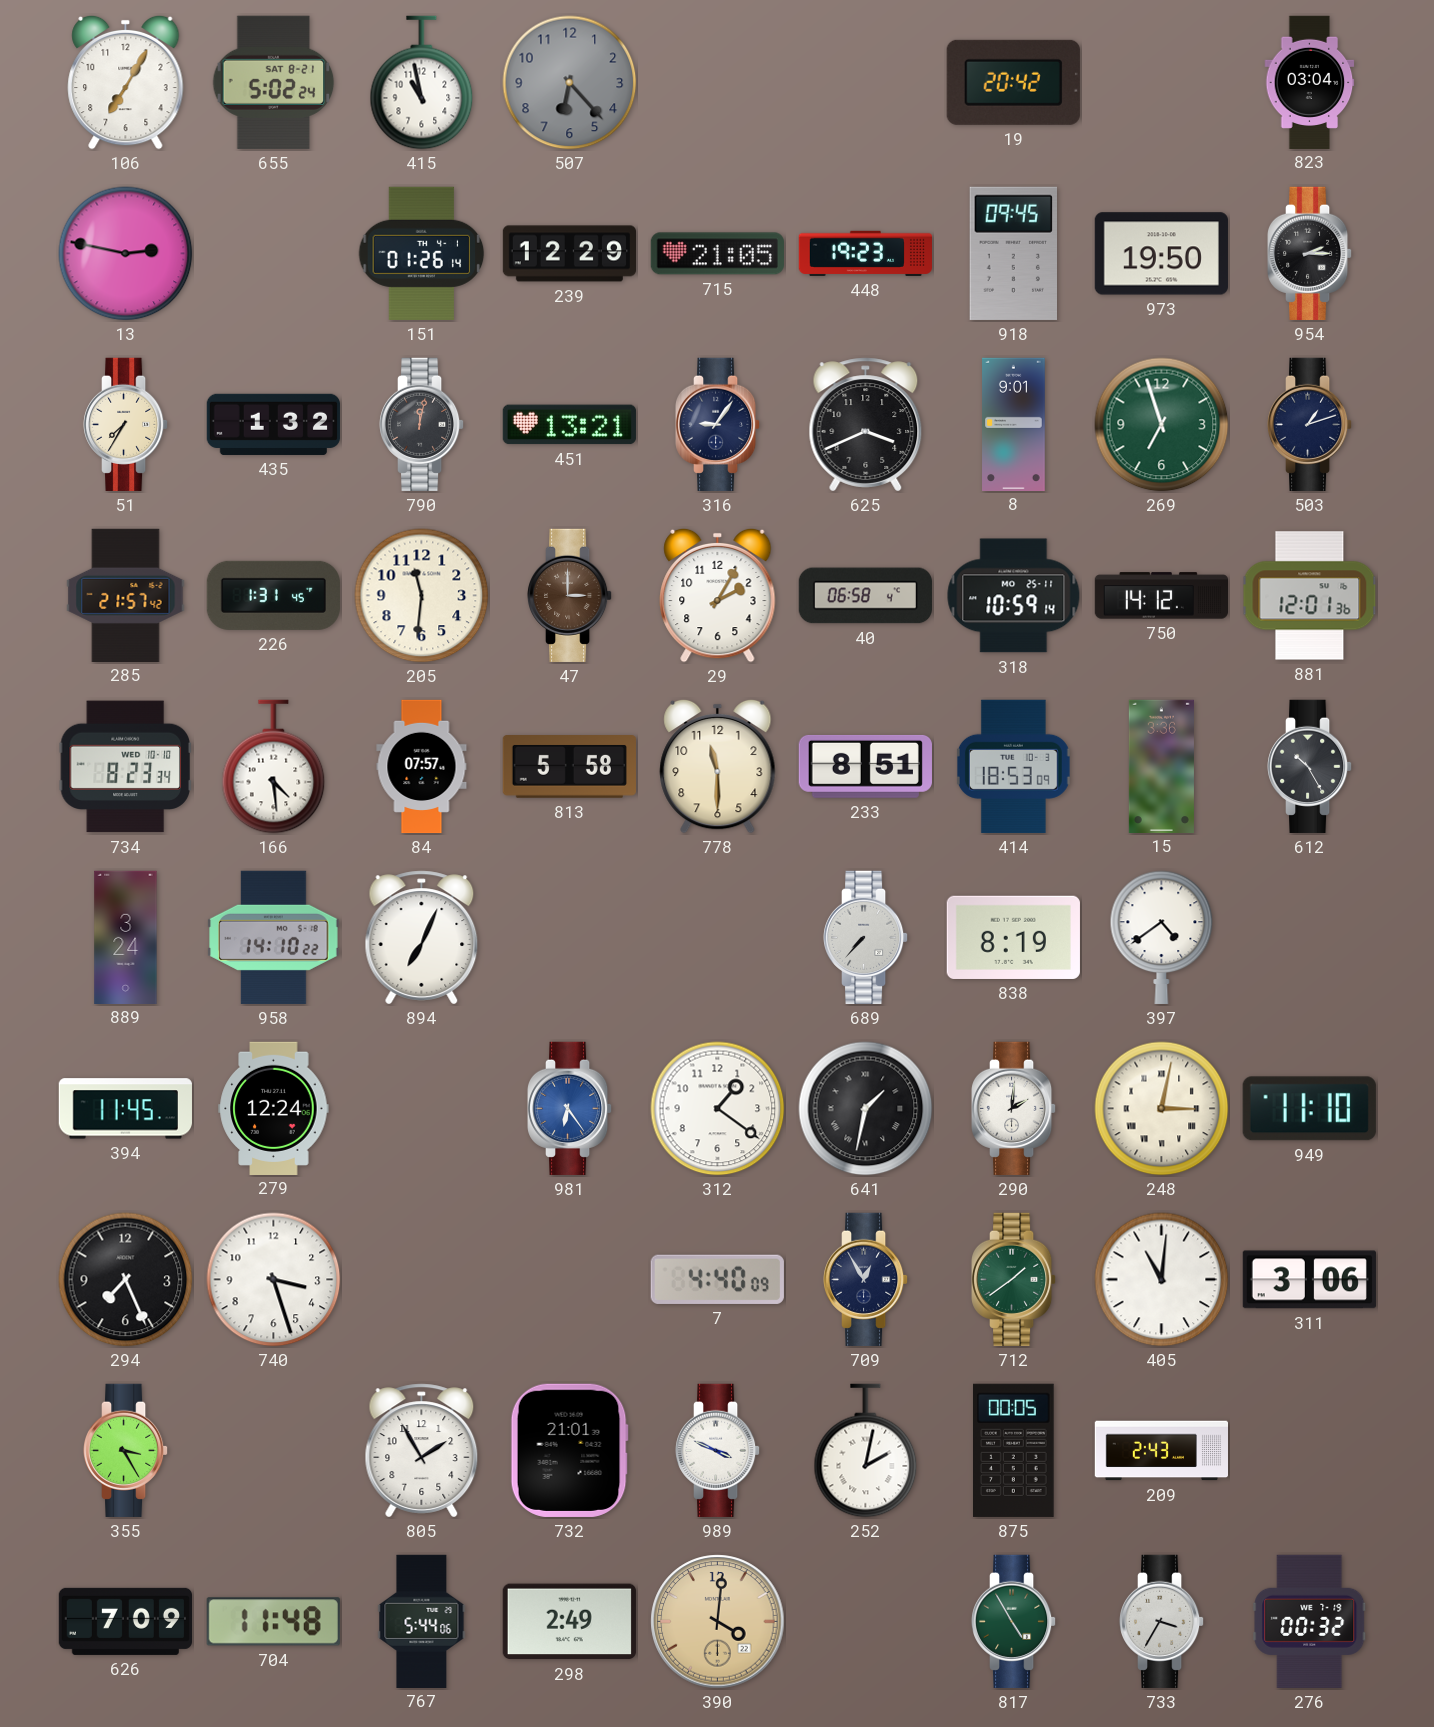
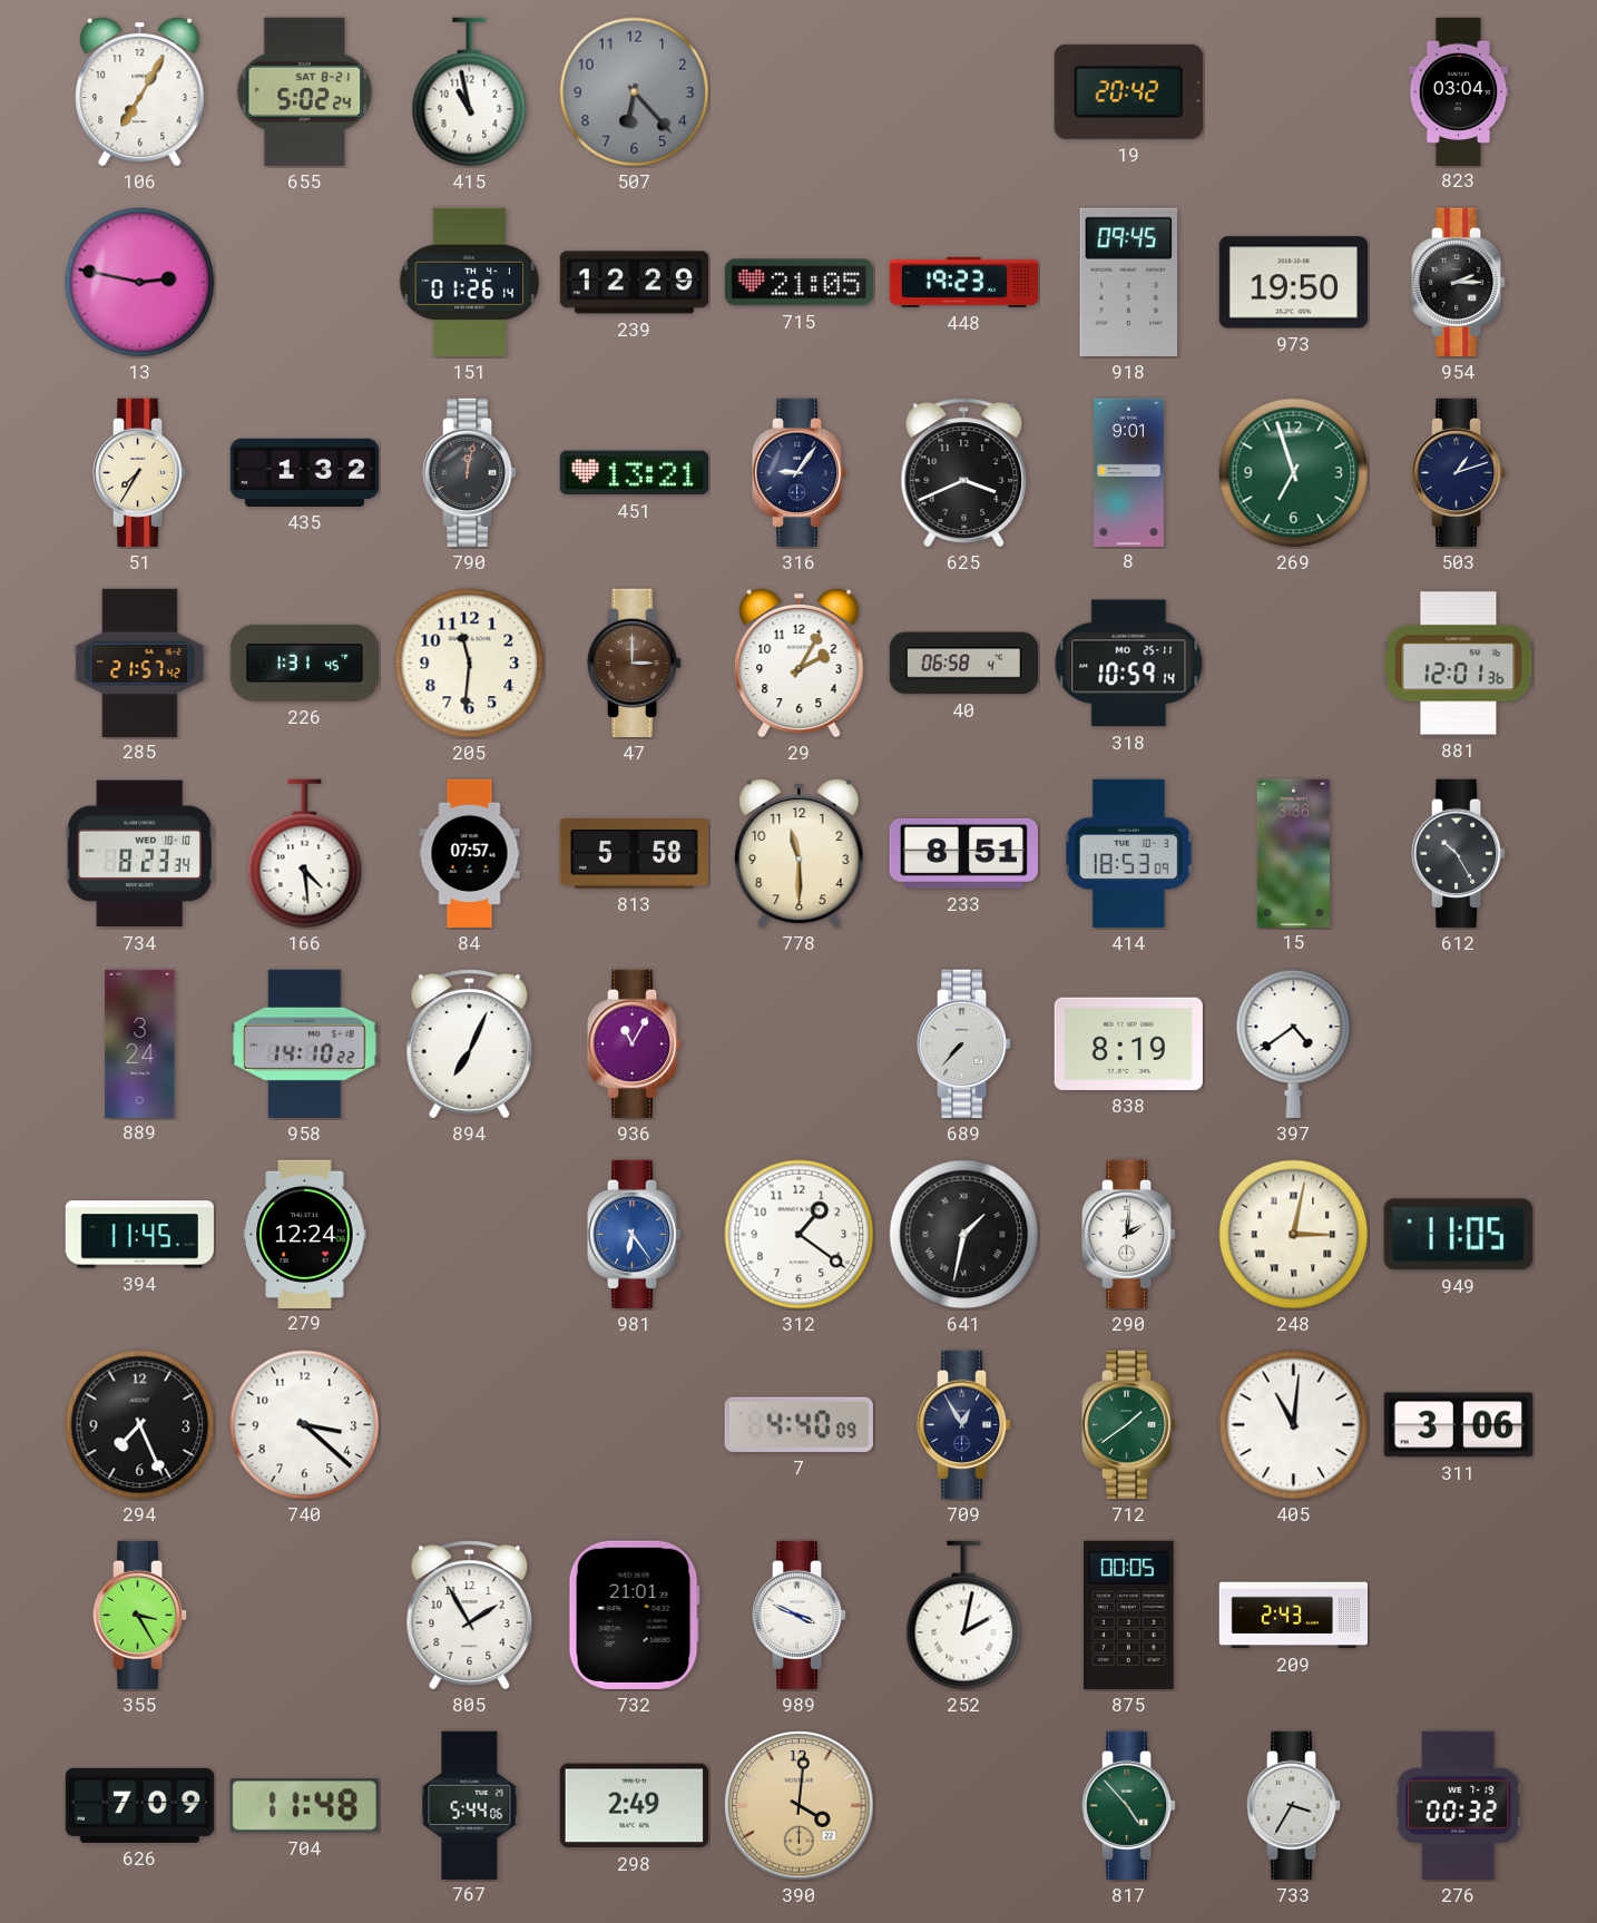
750: 14:12 -> none
936: none -> 11:05
949: 11:10 -> 11:05
740: 3:27 -> 3:22
817: 4:55 -> 4:53
